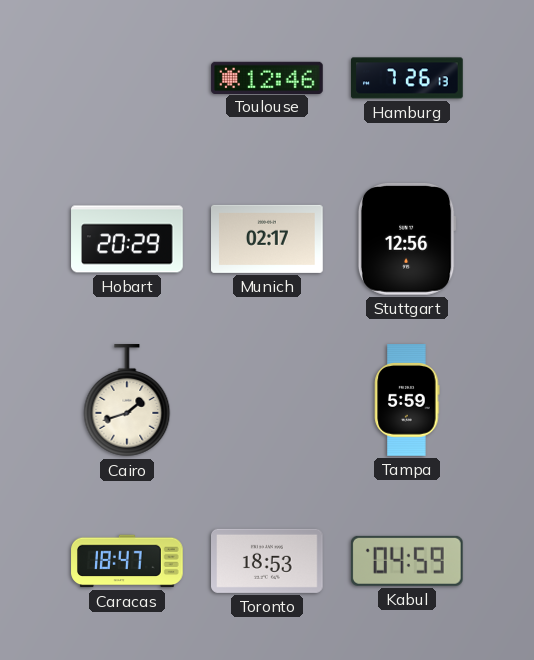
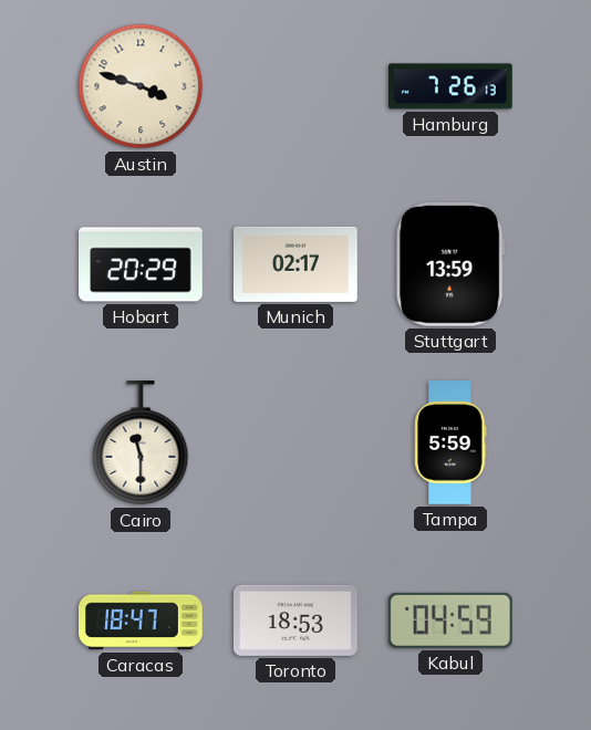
Austin: none -> 3:48
Toulouse: 12:46 -> none
Stuttgart: 12:56 -> 13:59
Cairo: 1:42 -> 11:30
